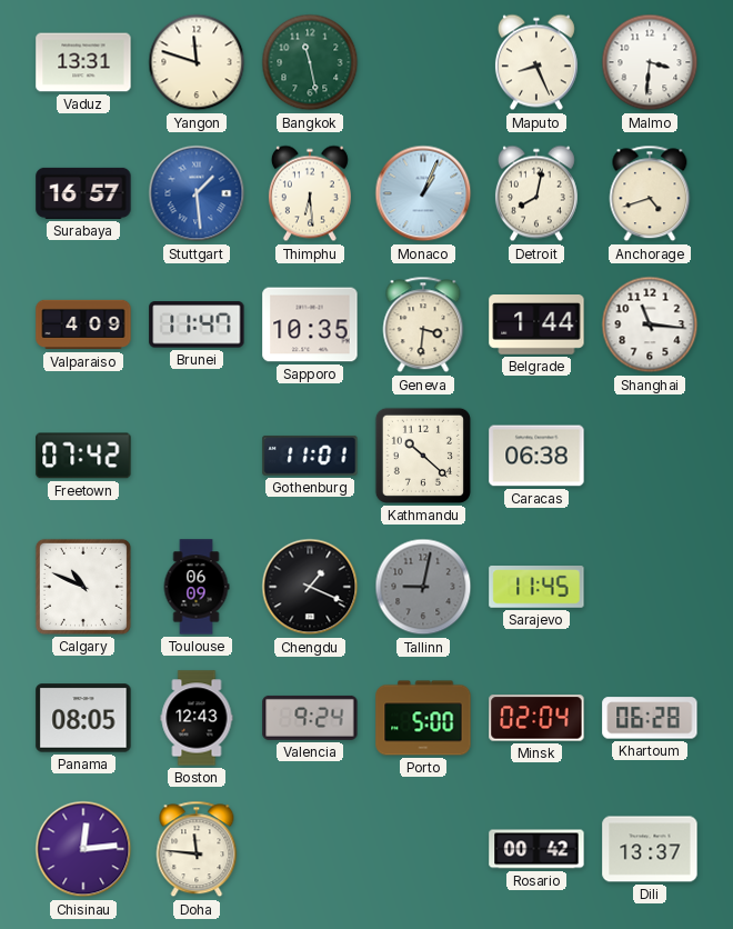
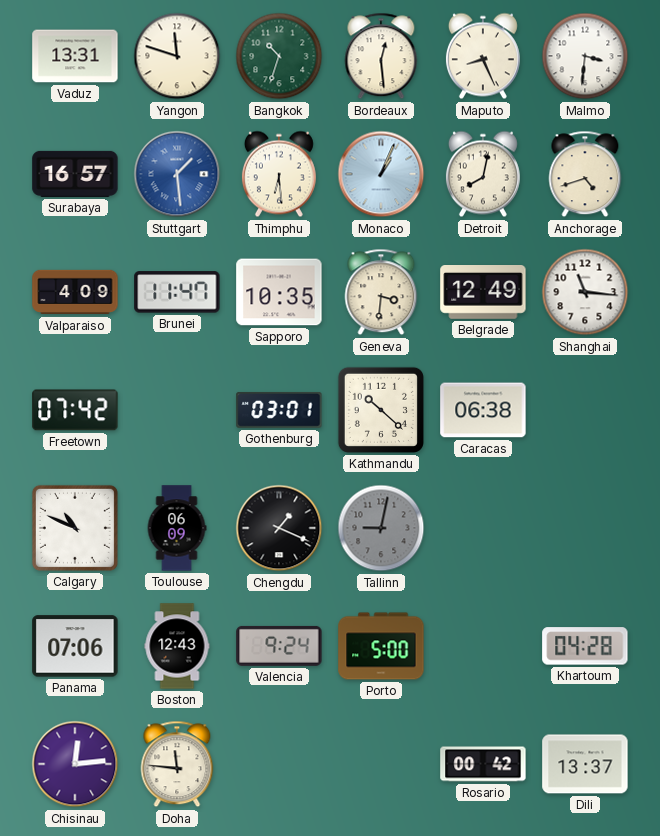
Bangkok: 11:28 -> 10:33
Bordeaux: none -> 12:29
Belgrade: 1:44 -> 12:49
Gothenburg: 11:01 -> 03:01
Sarajevo: 11:45 -> none
Panama: 08:05 -> 07:06
Minsk: 02:04 -> none
Khartoum: 06:28 -> 04:28
